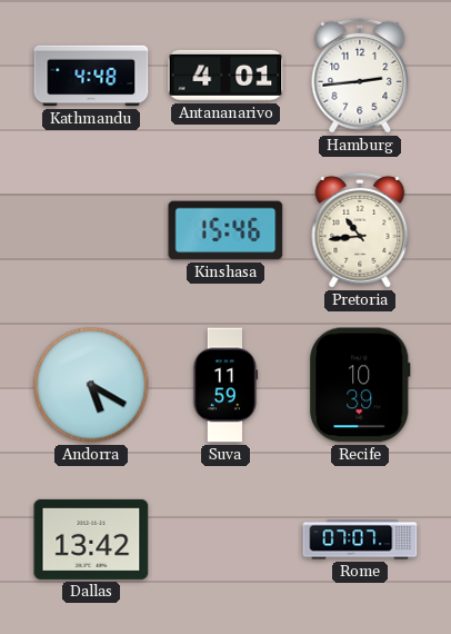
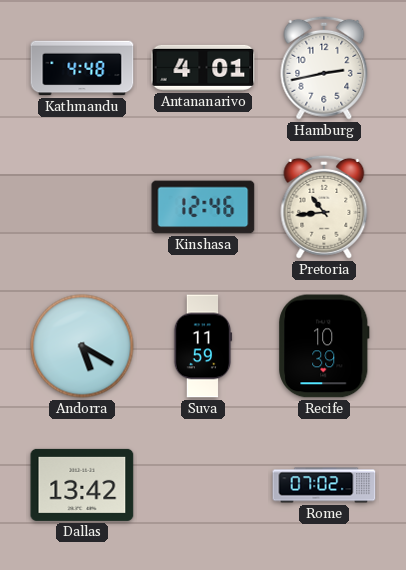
Hamburg: 2:44 -> 2:43
Kinshasa: 15:46 -> 12:46
Rome: 07:07 -> 07:02
